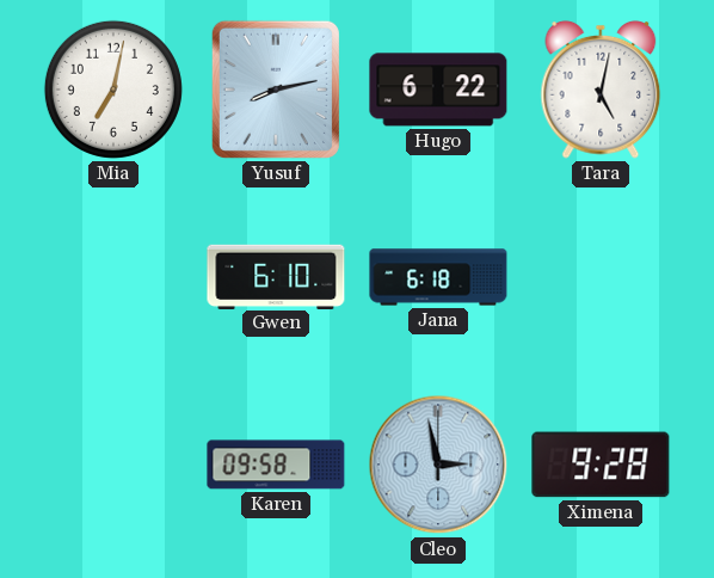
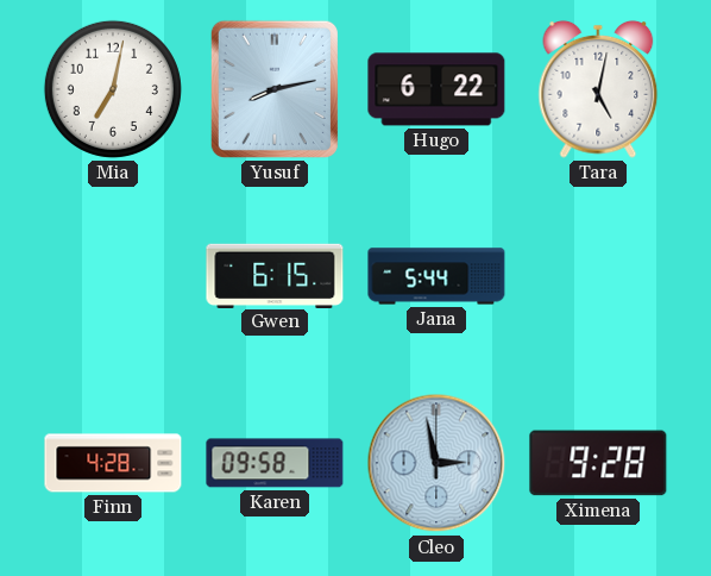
Gwen: 6:10 -> 6:15
Jana: 6:18 -> 5:44
Finn: none -> 4:28
